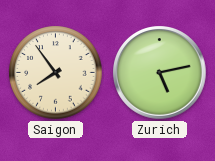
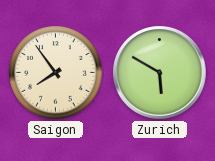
Zurich: 5:13 -> 5:50
